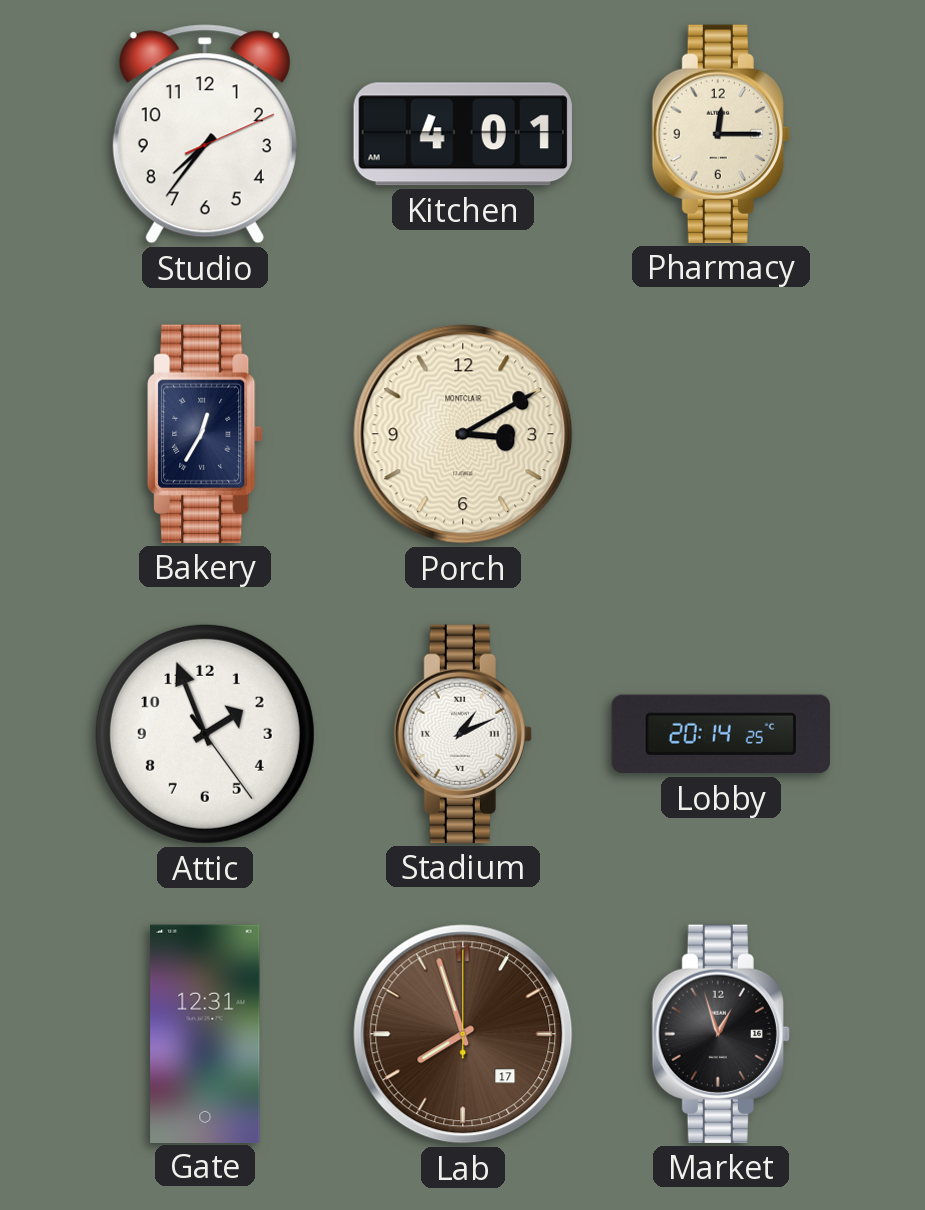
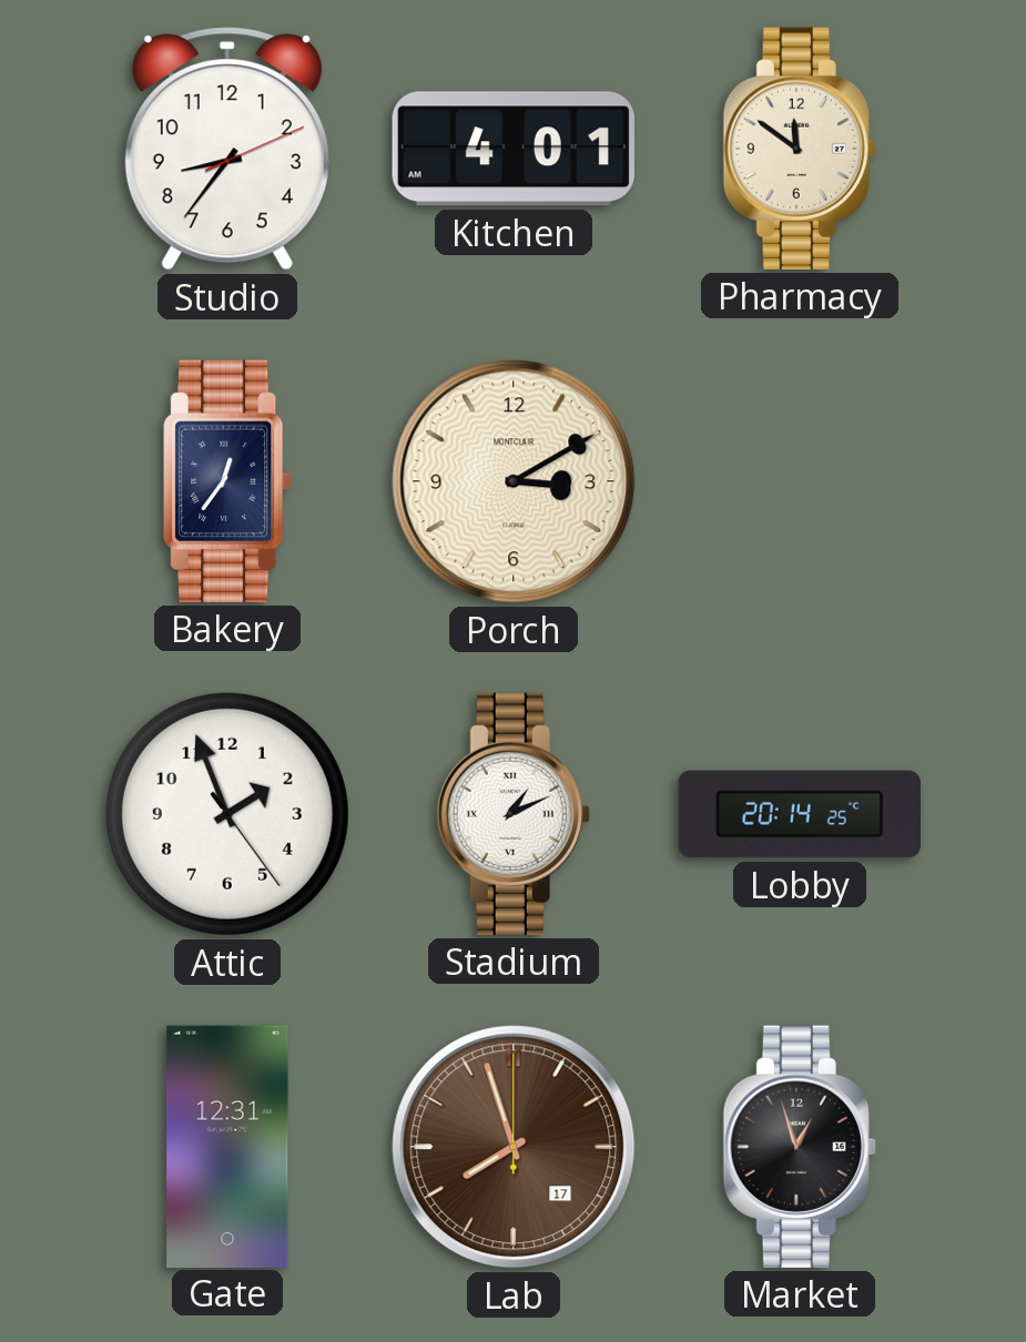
Studio: 7:36 -> 8:36
Pharmacy: 12:15 -> 11:51
Bakery: 12:35 -> 12:36
